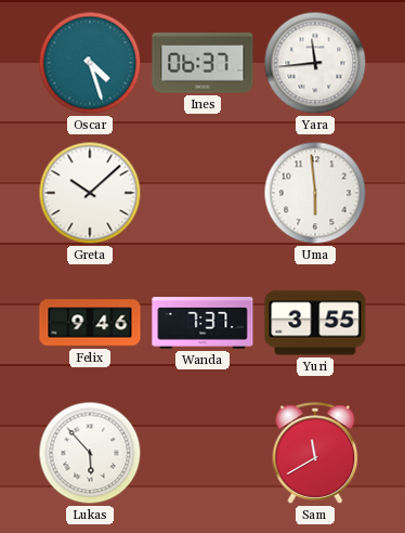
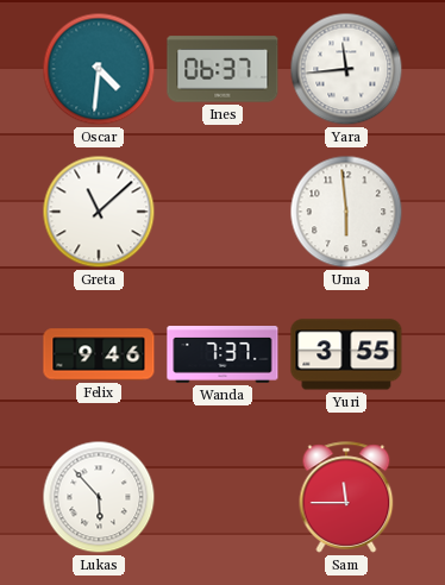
Oscar: 4:27 -> 4:31
Greta: 10:08 -> 11:08
Sam: 11:40 -> 11:45
